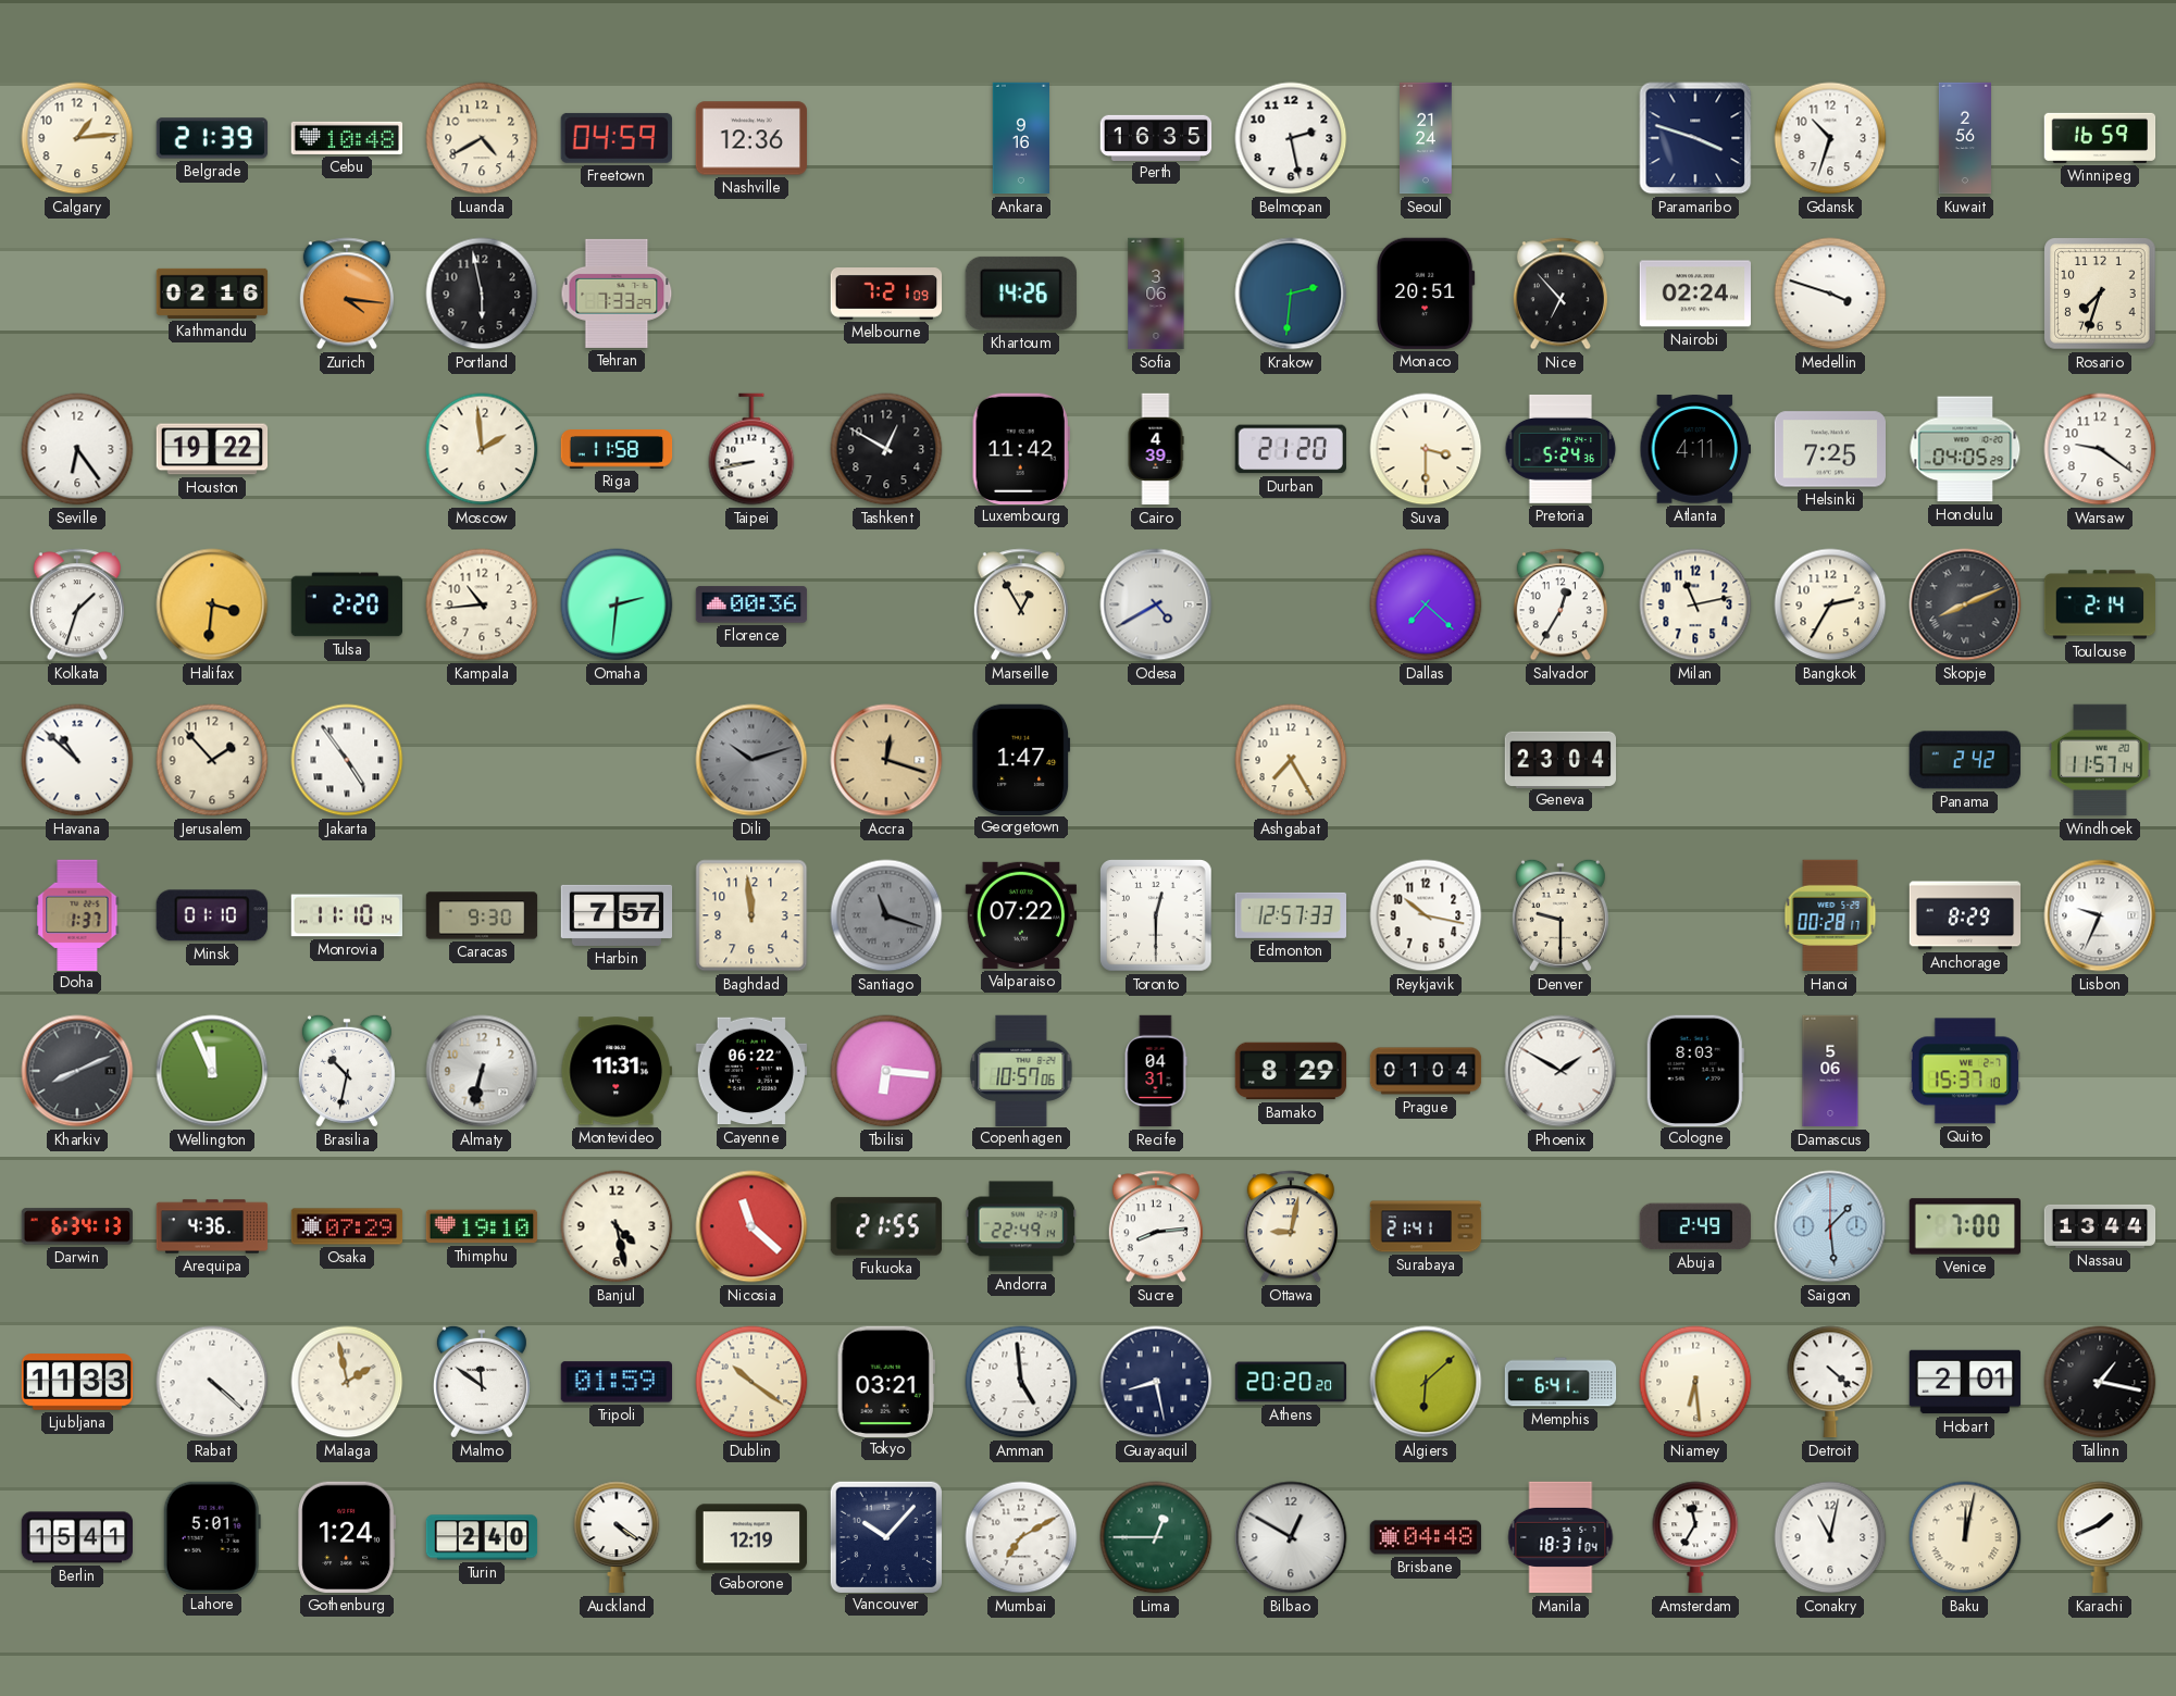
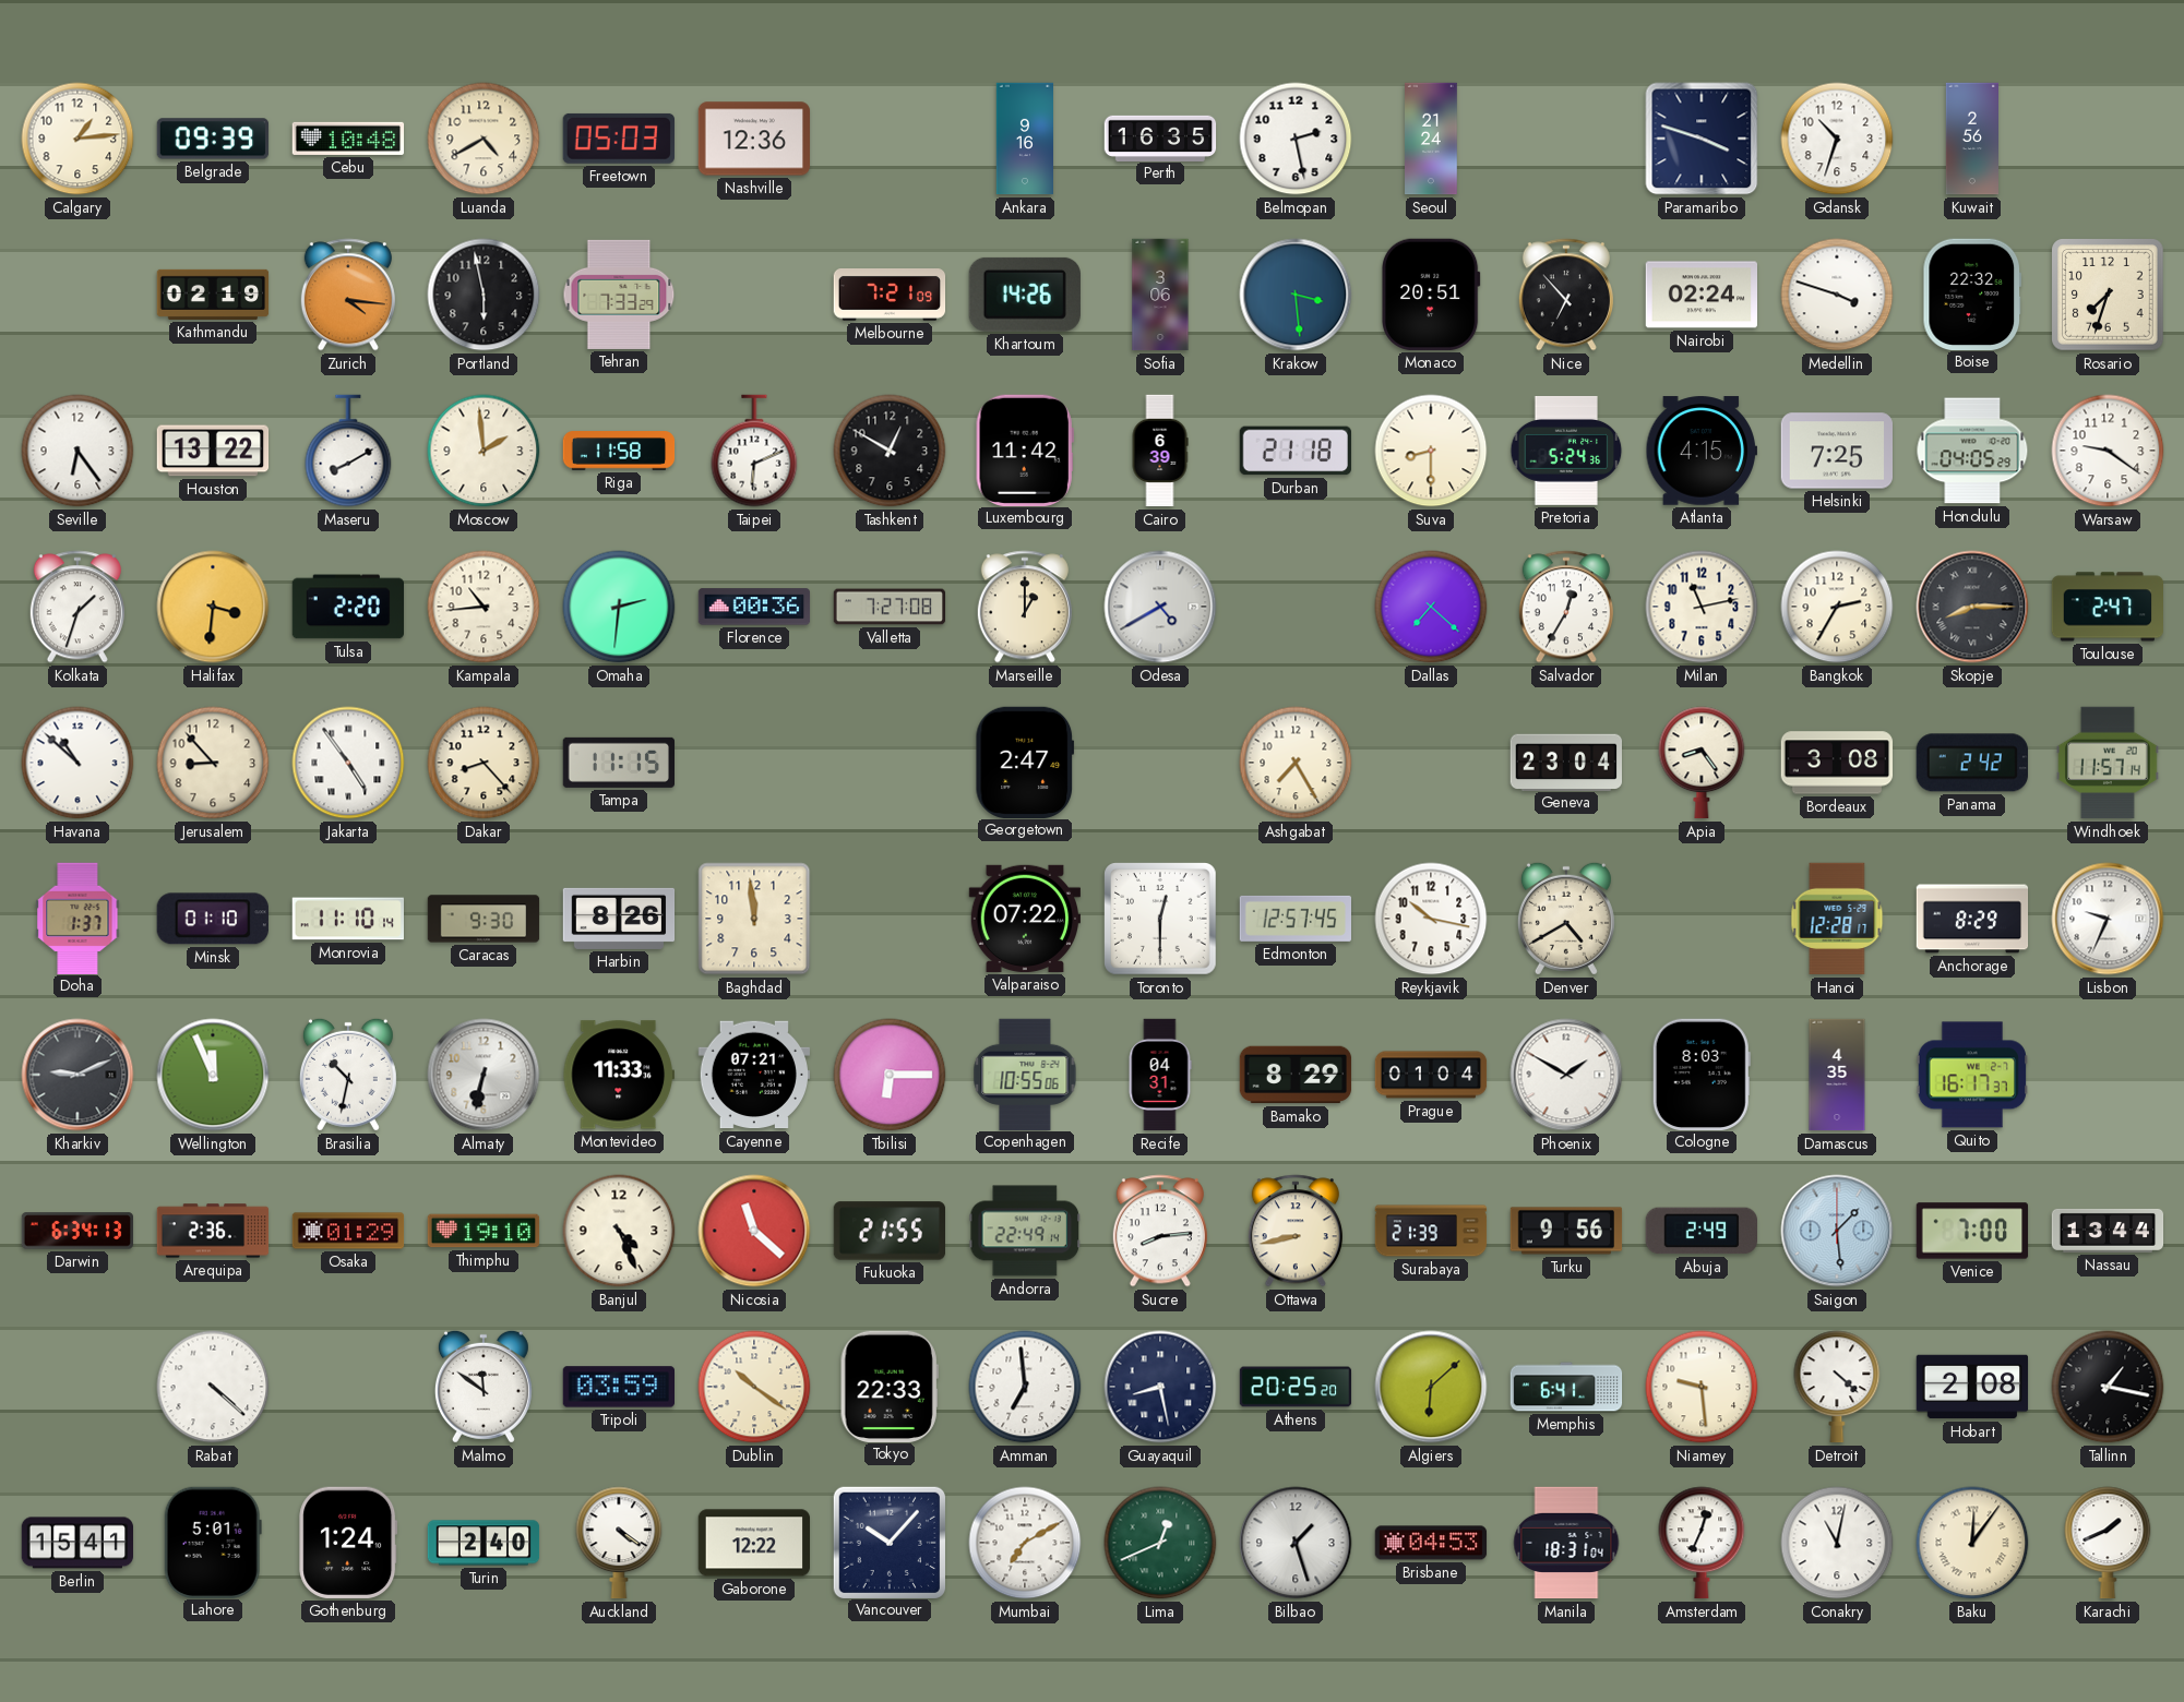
Belgrade: 21:39 -> 09:39
Freetown: 04:59 -> 05:03
Winnipeg: 16:59 -> none
Kathmandu: 02:16 -> 02:19
Krakow: 2:31 -> 3:29
Boise: none -> 22:32
Houston: 19:22 -> 13:22
Maseru: none -> 8:10
Taipei: 8:43 -> 6:11
Cairo: 4:39 -> 6:39
Durban: 21:20 -> 21:18
Suva: 3:30 -> 8:30
Atlanta: 4:11 -> 4:15
Valletta: none -> 7:27
Marseille: 12:55 -> 1:00
Skopje: 8:11 -> 8:15
Toulouse: 2:14 -> 2:47
Jerusalem: 1:53 -> 8:53
Dakar: none -> 8:23
Tampa: none -> 11:15
Dili: 10:12 -> none
Accra: 12:18 -> none
Georgetown: 1:47 -> 2:47
Apia: none -> 8:24
Bordeaux: none -> 3:08
Harbin: 7:57 -> 8:26
Santiago: 11:18 -> none
Edmonton: 12:57:33 -> 12:57:45
Denver: 9:30 -> 4:40
Hanoi: 00:28 -> 12:28
Kharkiv: 8:11 -> 9:11
Montevideo: 11:31 -> 11:33
Cayenne: 06:22 -> 07:21
Tbilisi: 6:16 -> 6:15
Copenhagen: 10:57 -> 10:55
Damascus: 5:06 -> 4:35
Quito: 15:37 -> 16:17
Arequipa: 4:36 -> 2:36
Osaka: 07:29 -> 01:29
Banjul: 4:28 -> 4:26
Ottawa: 9:02 -> 8:43
Surabaya: 21:41 -> 21:39
Turku: none -> 9:56
Ljubljana: 11:33 -> none
Malaga: 1:58 -> none
Tripoli: 01:59 -> 03:59
Tokyo: 03:21 -> 22:33
Amman: 4:59 -> 6:59
Athens: 20:20 -> 20:25
Niamey: 6:29 -> 9:29
Hobart: 2:01 -> 2:08
Gaborone: 12:19 -> 12:22
Lima: 12:45 -> 12:41
Bilbao: 12:50 -> 1:27
Brisbane: 04:48 -> 04:53
Amsterdam: 11:35 -> 12:34
Baku: 12:02 -> 12:06
